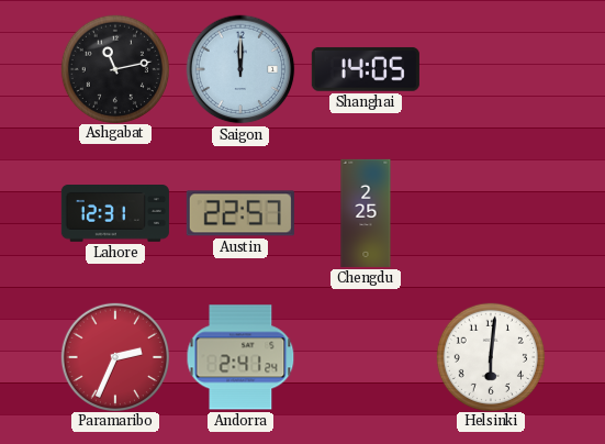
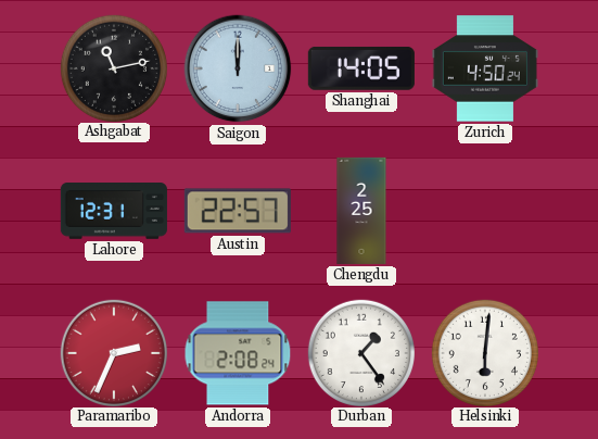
Zurich: none -> 4:50
Andorra: 2:41 -> 2:08
Durban: none -> 1:24
